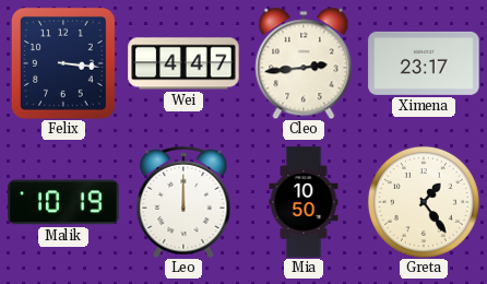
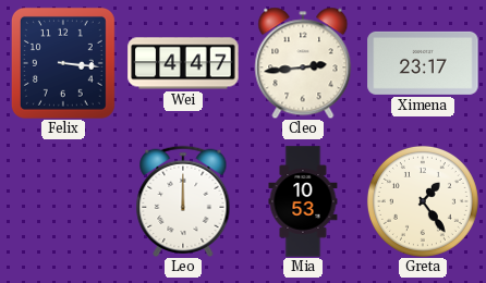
Malik: 10:19 -> none
Mia: 10:50 -> 10:53
